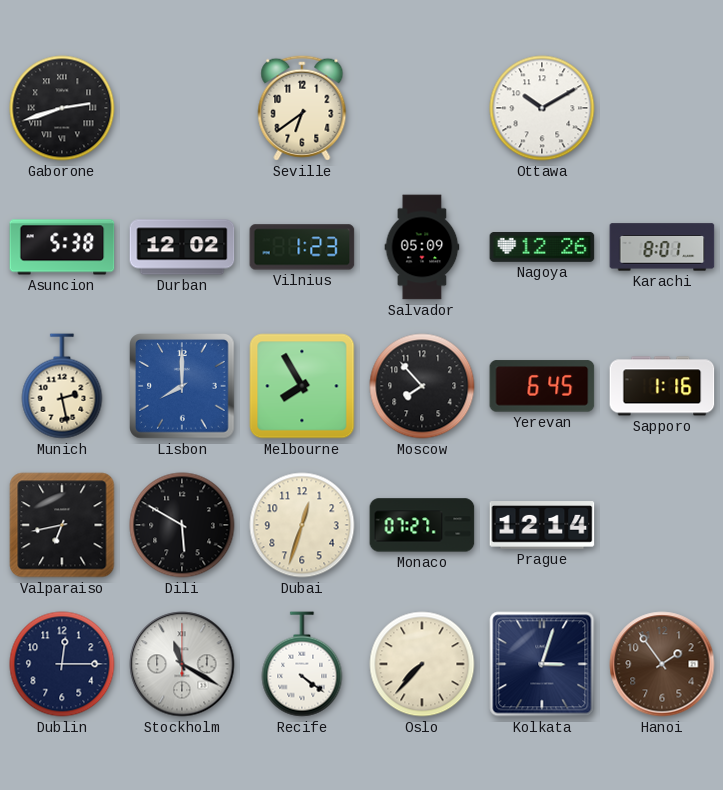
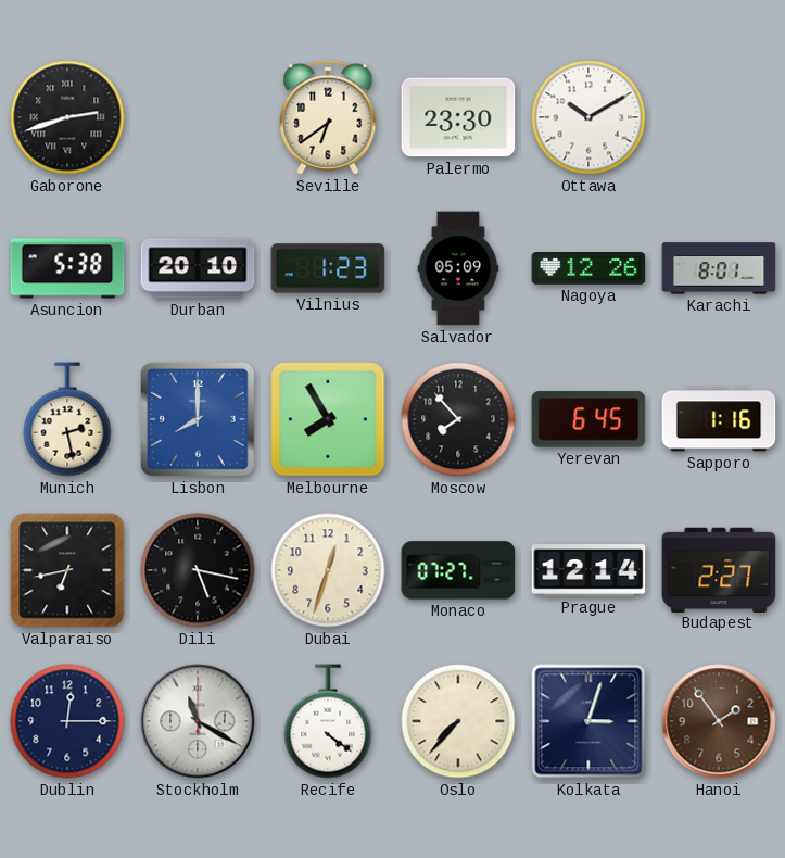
Palermo: none -> 23:30
Durban: 12:02 -> 20:10
Dili: 5:50 -> 5:17
Budapest: none -> 2:27
